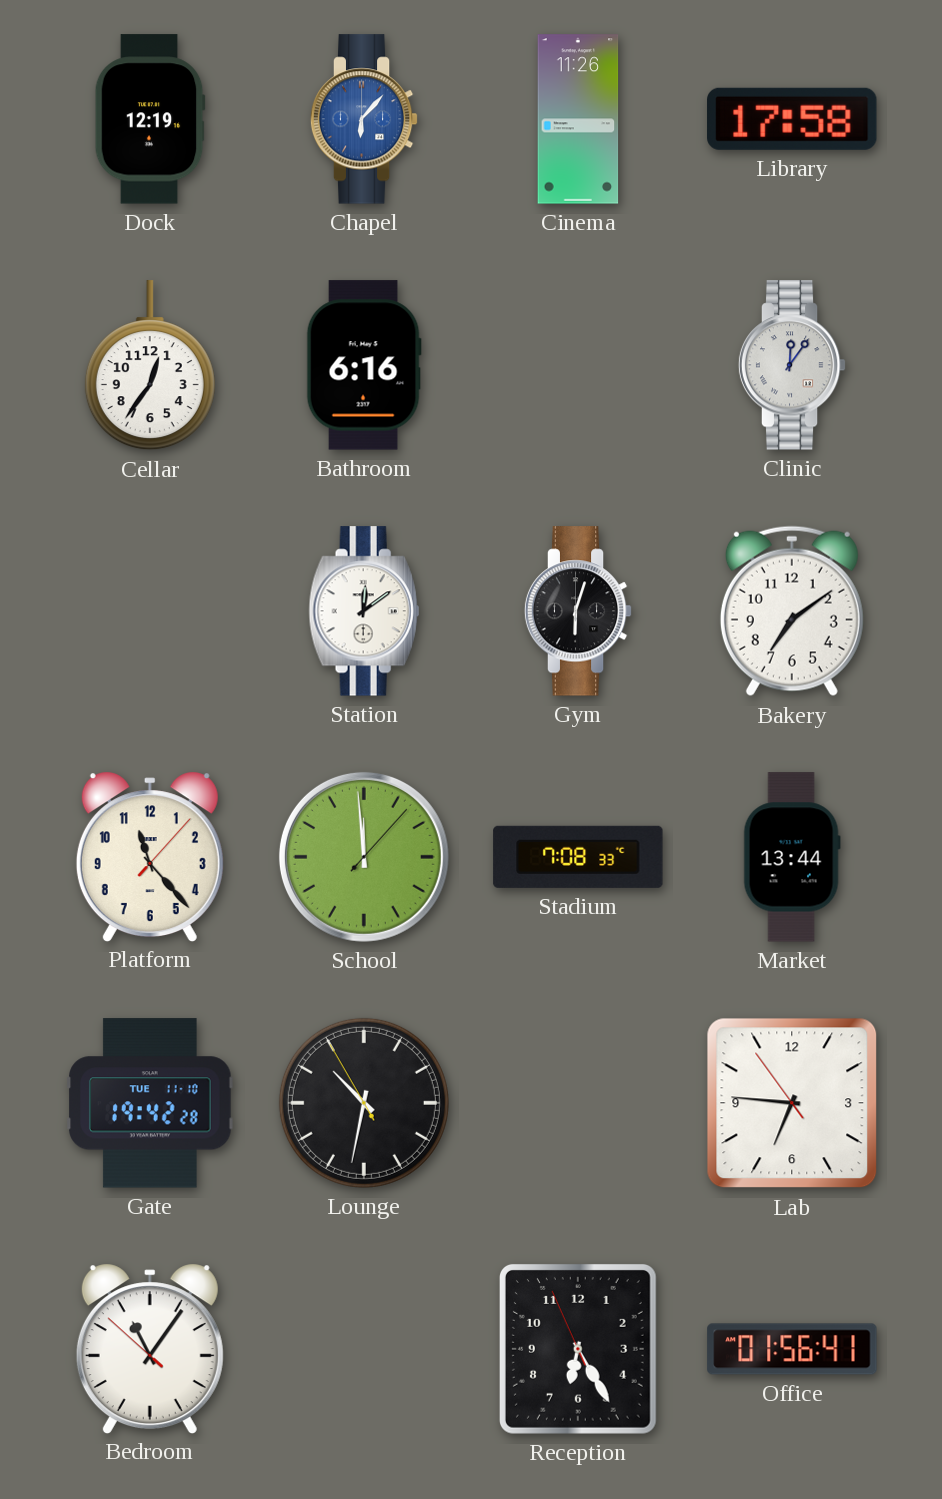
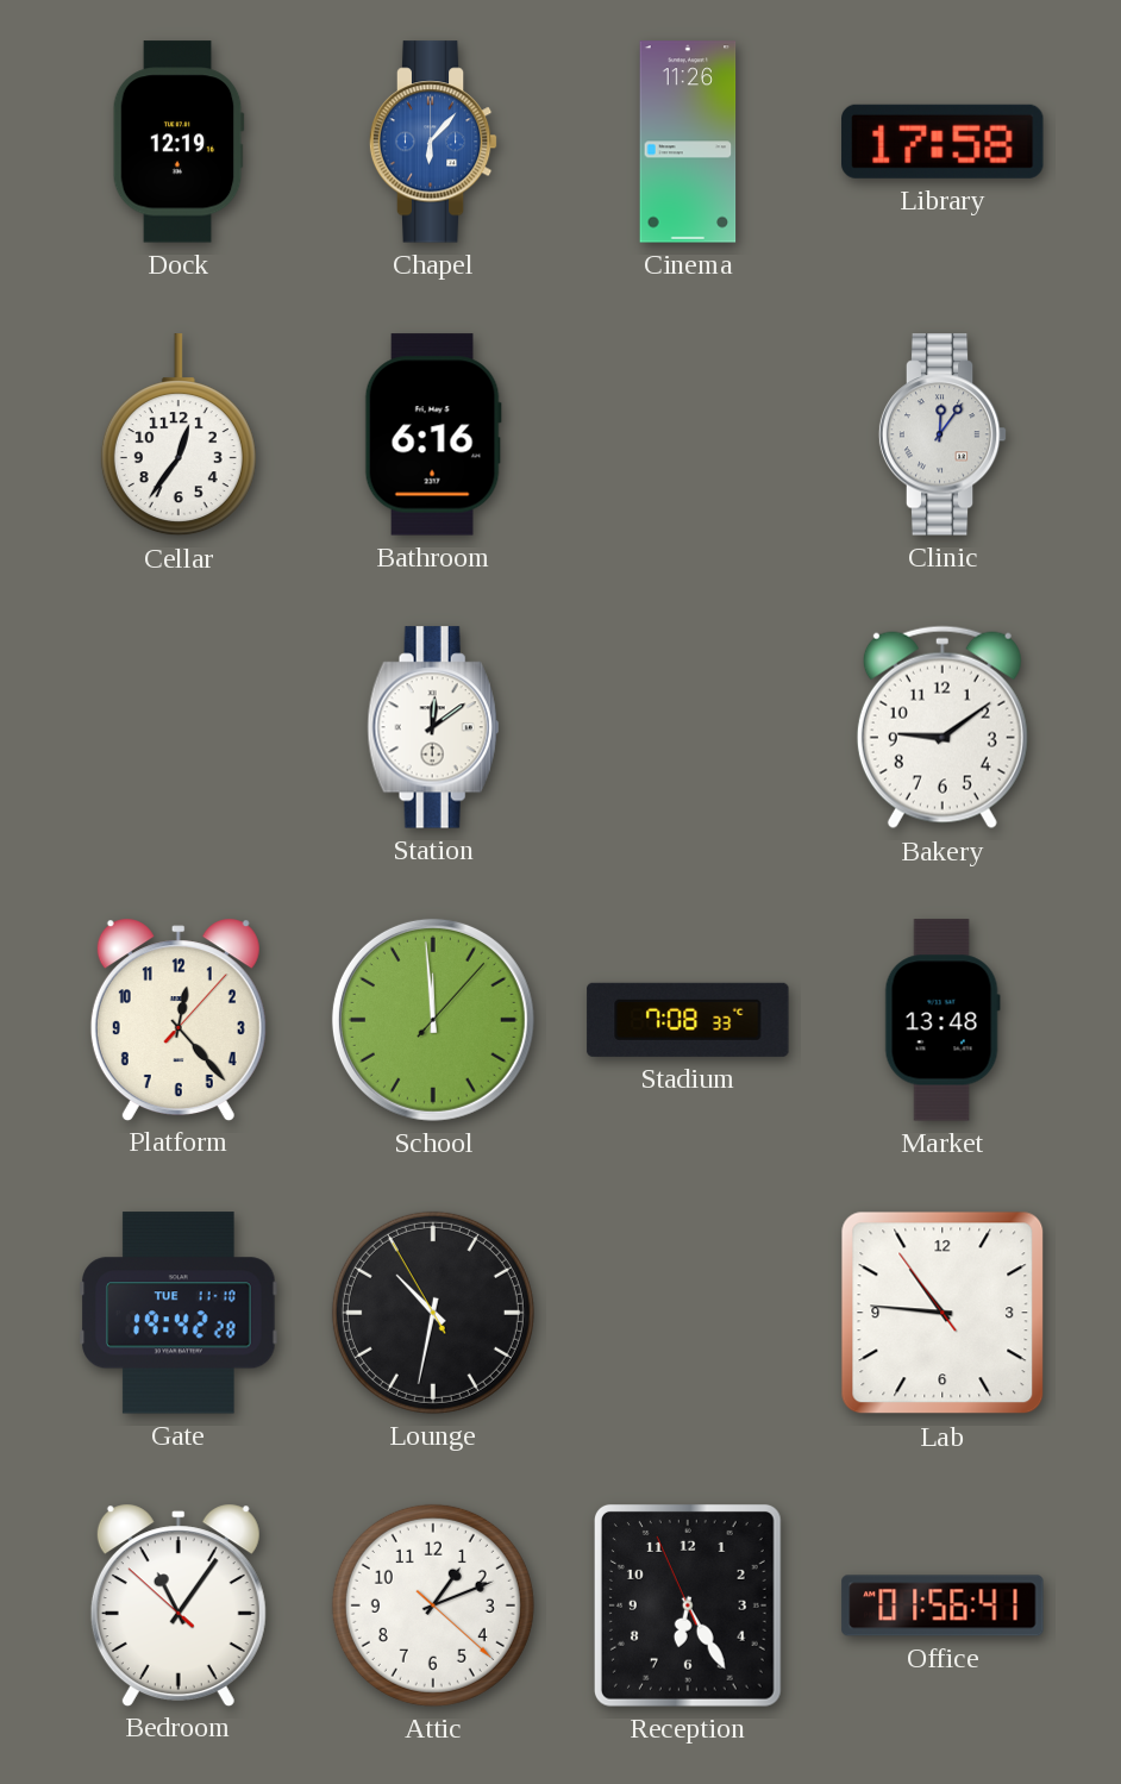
Gym: 6:03 -> none
Bakery: 7:09 -> 9:09
Platform: 11:23 -> 12:23
Market: 13:44 -> 13:48
Lab: 6:45 -> 10:45
Attic: none -> 1:11
